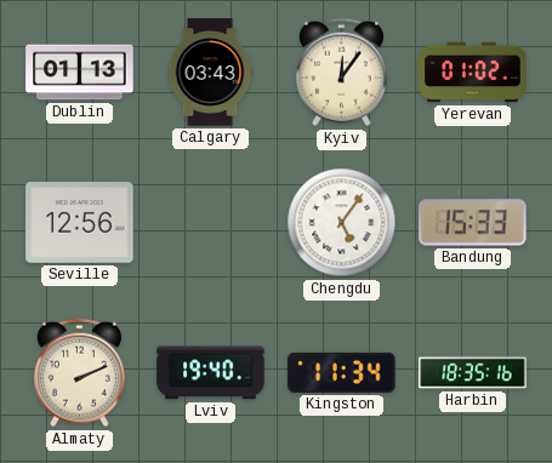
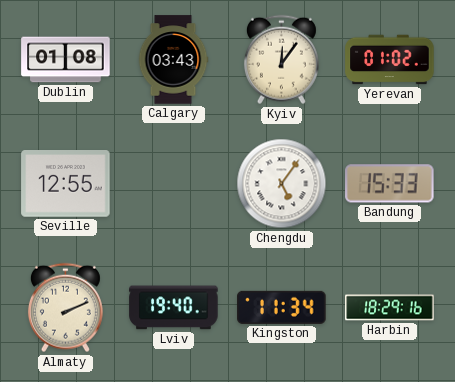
Dublin: 01:13 -> 01:08
Seville: 12:56 -> 12:55
Harbin: 18:35 -> 18:29
